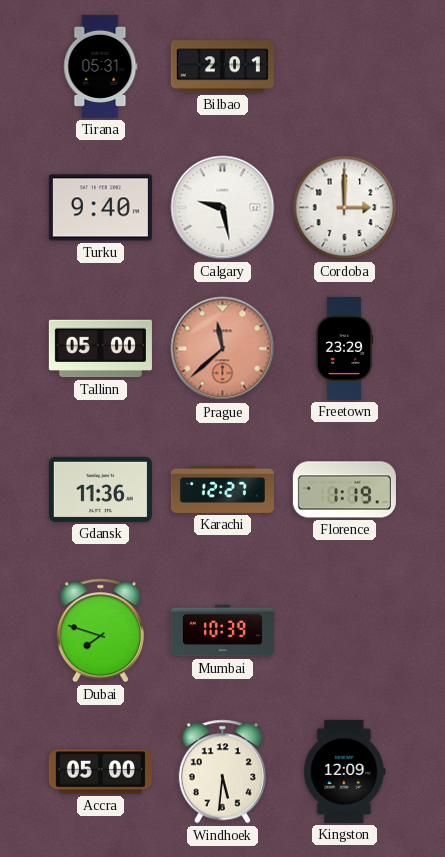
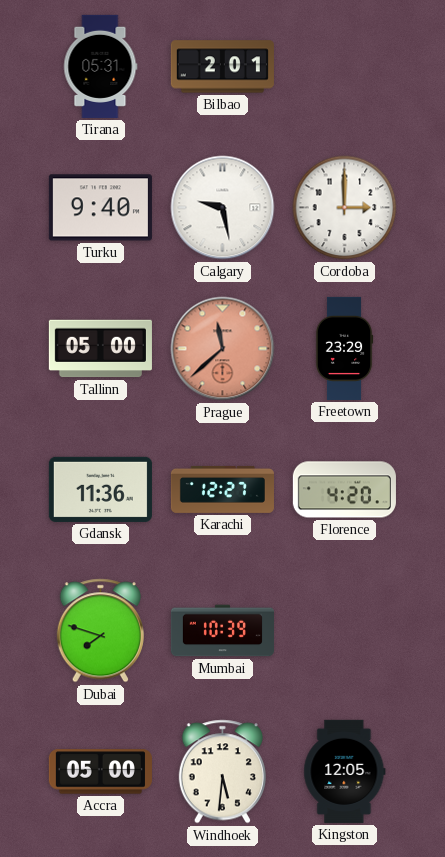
Florence: 1:19 -> 4:20
Kingston: 12:09 -> 12:05
